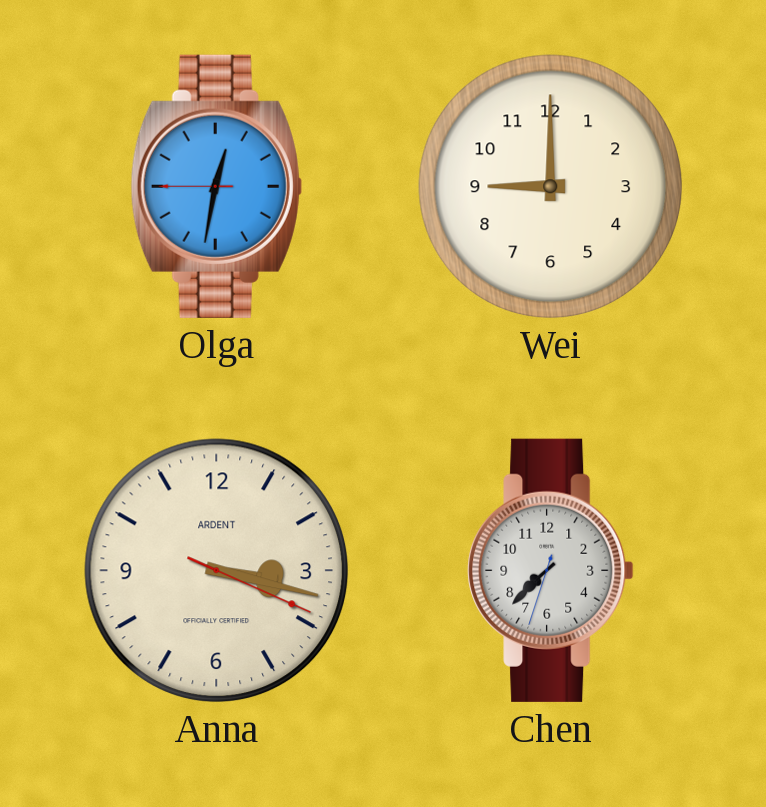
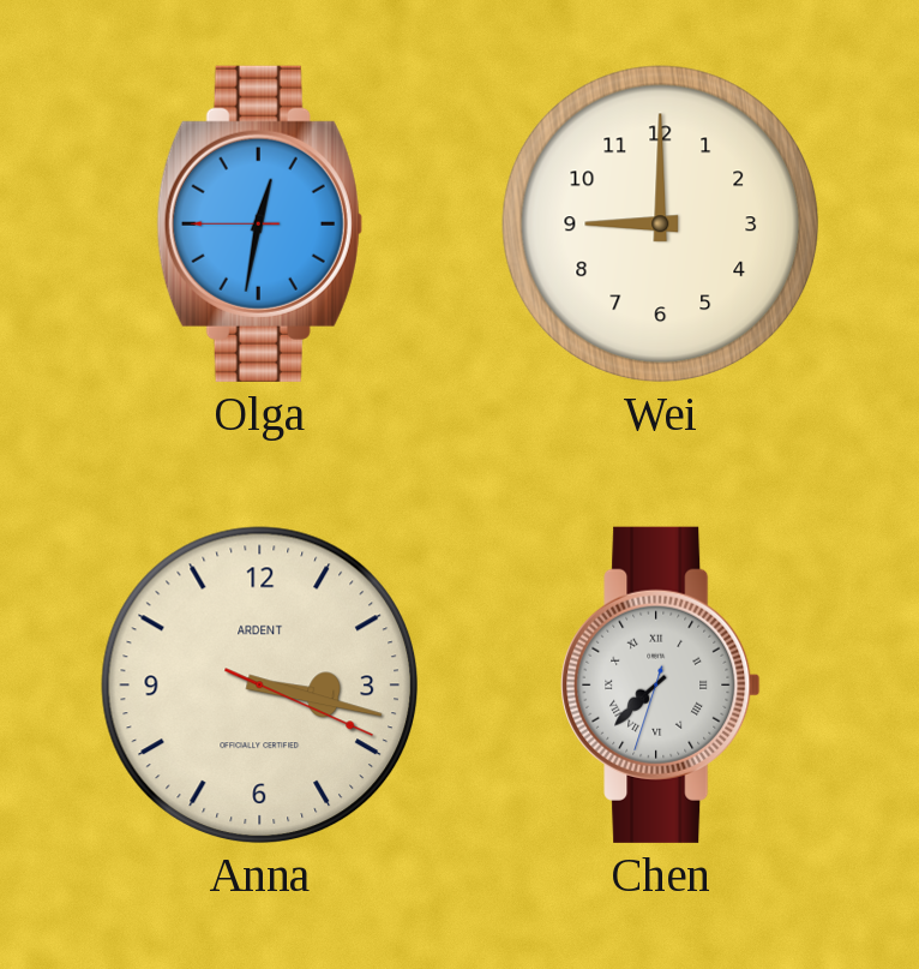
Chen numerals: Arabic -> Roman
